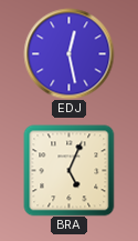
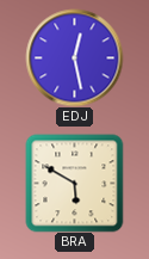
BRA: 5:04 -> 5:50
